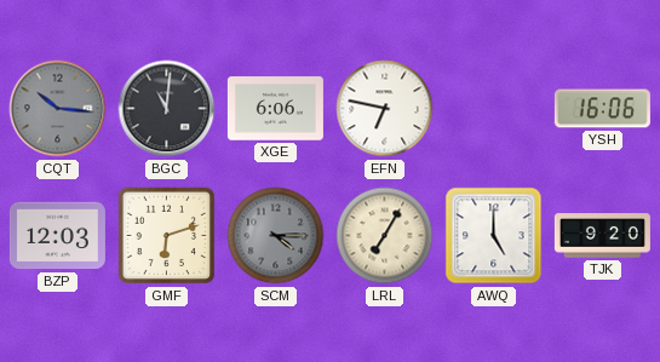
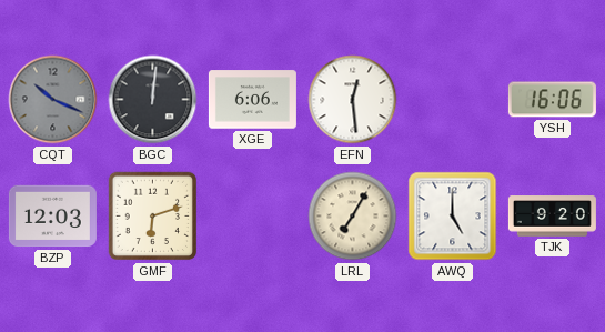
CQT: 10:16 -> 10:19
BGC: 11:01 -> 12:01
EFN: 6:47 -> 12:29
SCM: 4:15 -> none
